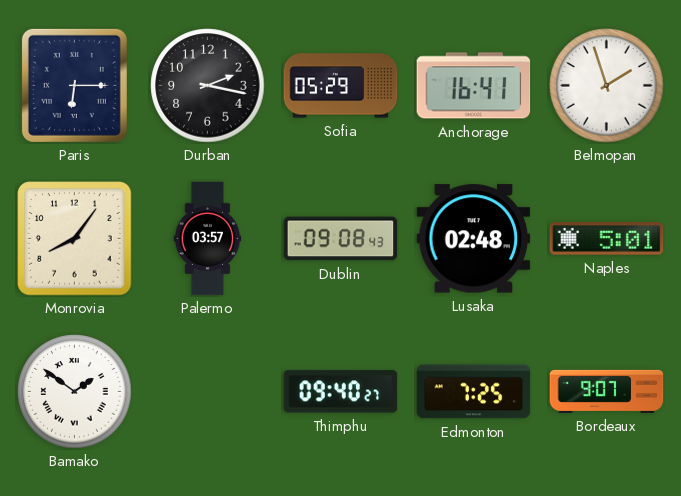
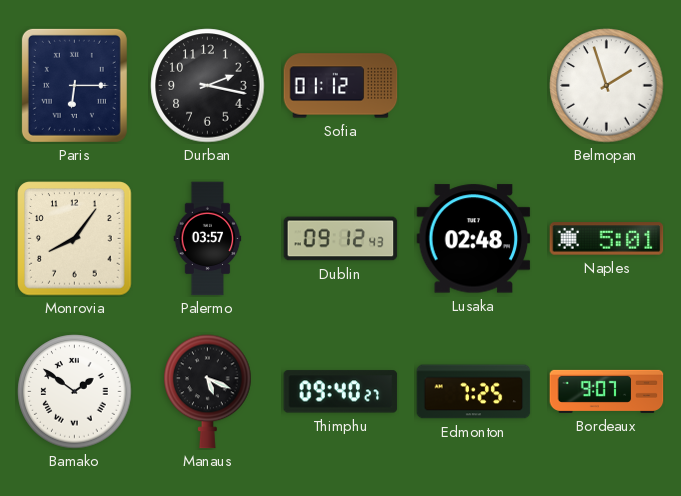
Sofia: 05:29 -> 01:12
Anchorage: 16:41 -> none
Dublin: 09:08 -> 09:12
Manaus: none -> 5:19
